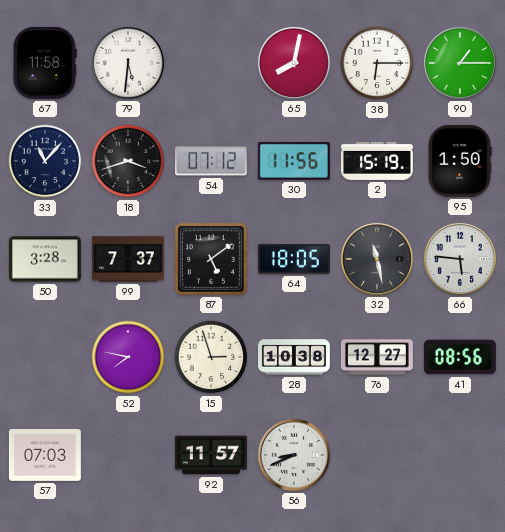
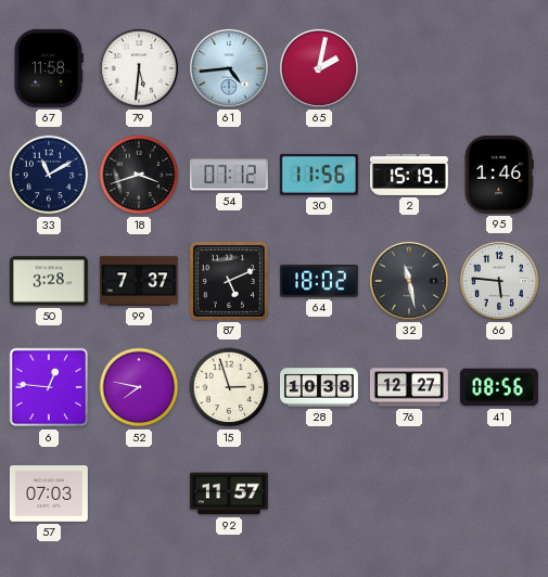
61: none -> 4:44
65: 8:02 -> 2:02
38: 6:15 -> none
90: 1:15 -> none
33: 11:07 -> 11:10
95: 1:50 -> 1:46
87: 5:09 -> 5:11
64: 18:05 -> 18:02
6: none -> 12:46
56: 8:41 -> none
